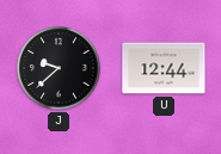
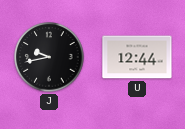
J: 9:38 -> 9:43
